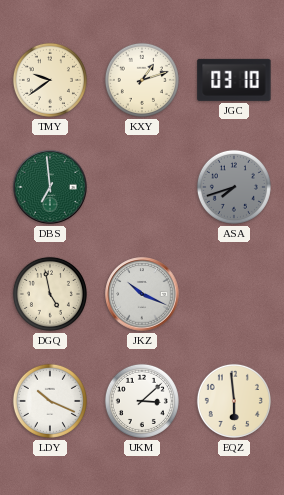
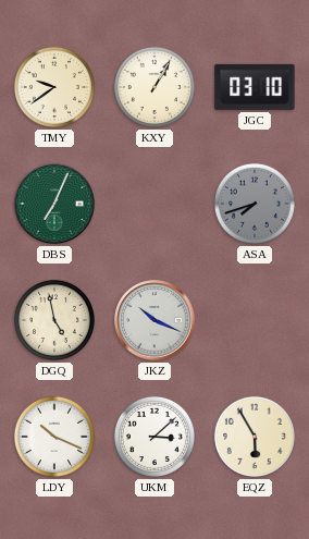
KXY: 1:12 -> 1:05
DBS: 6:59 -> 7:04
EQZ: 5:59 -> 5:55
